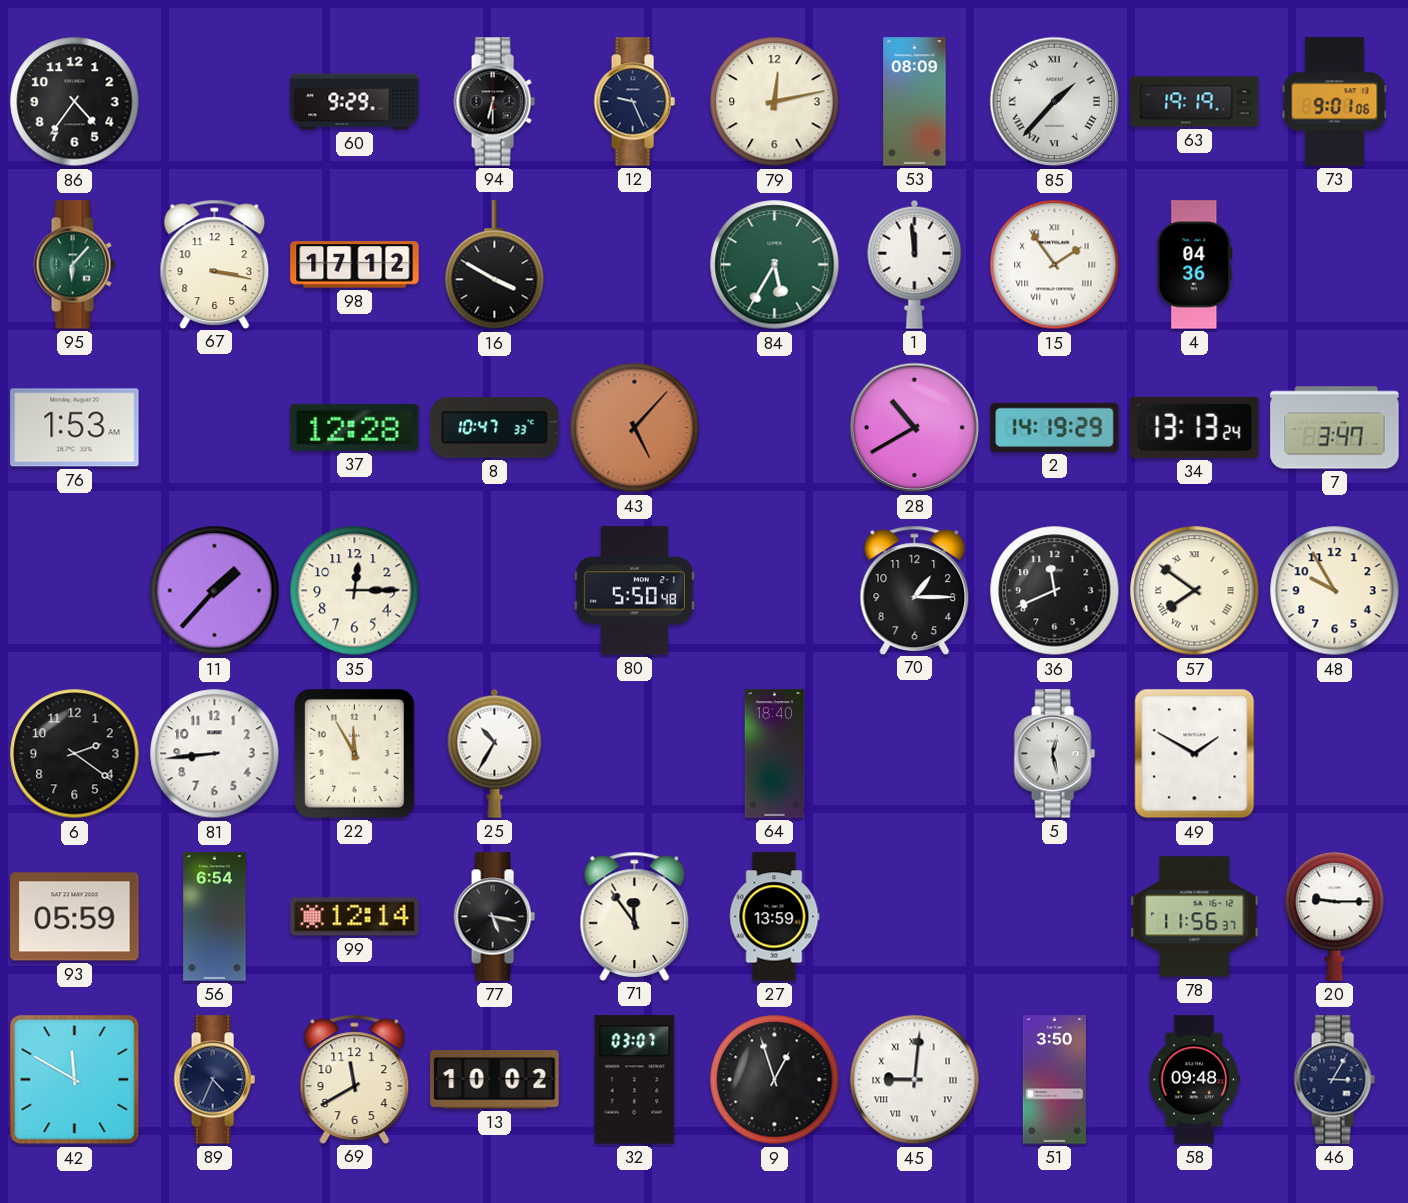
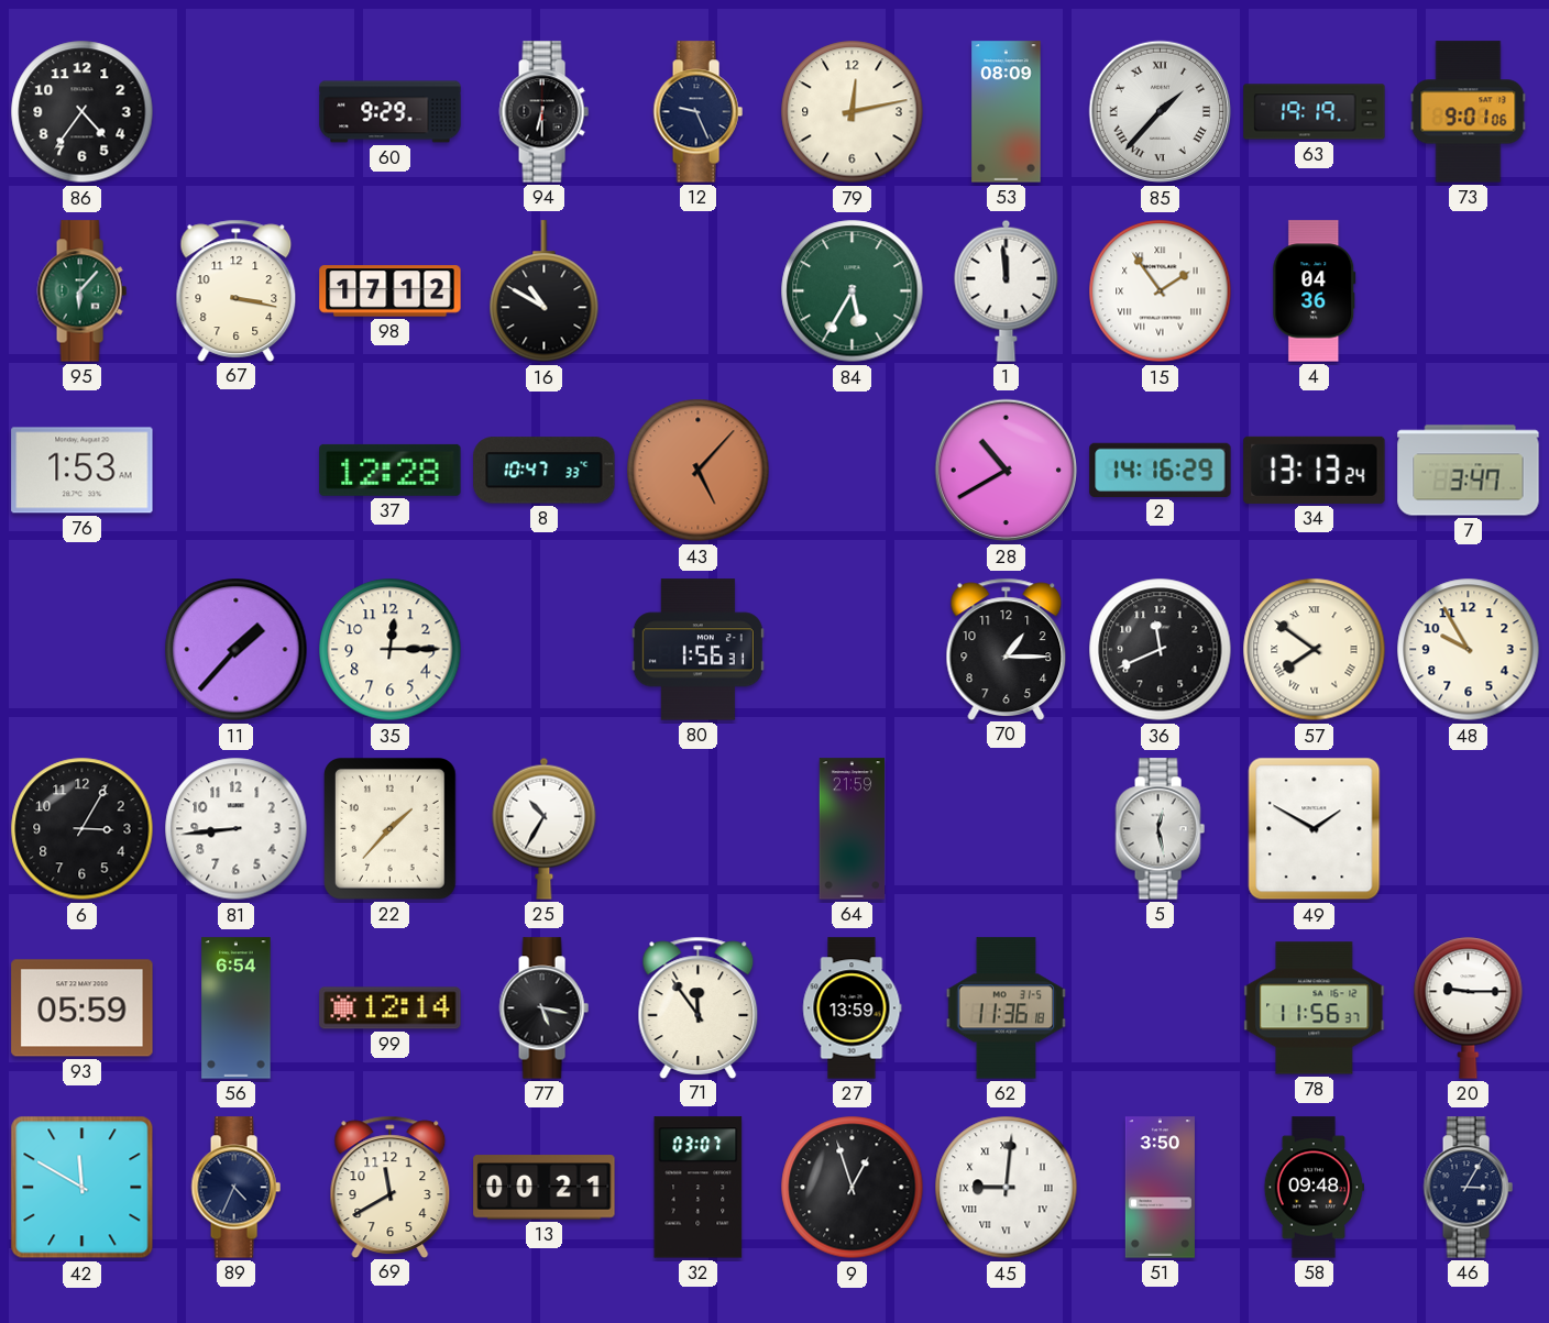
16: 3:50 -> 10:50
2: 14:19 -> 14:16
80: 5:50 -> 1:56
6: 2:21 -> 3:05
22: 11:55 -> 1:37
64: 18:40 -> 21:59
62: none -> 11:36
13: 10:02 -> 00:21
